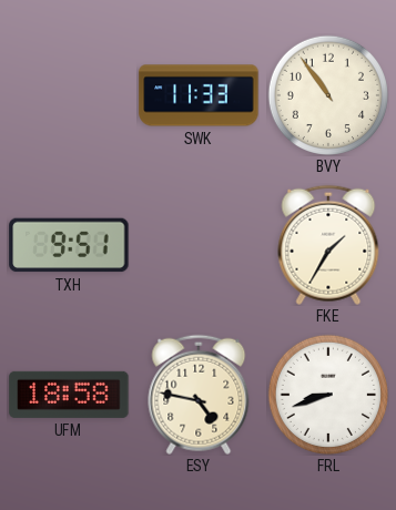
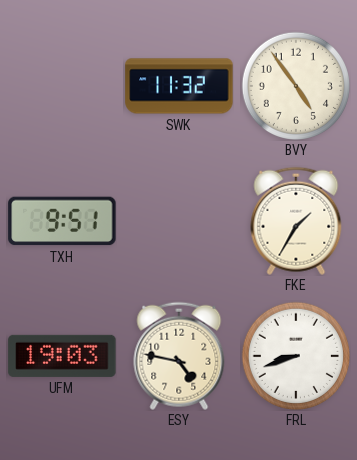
SWK: 11:33 -> 11:32
BVY: 10:54 -> 4:54
UFM: 18:58 -> 19:03
